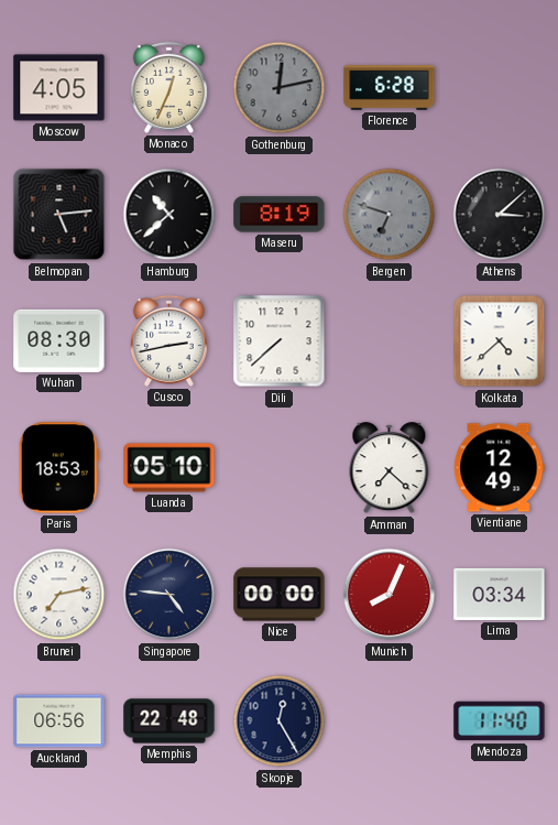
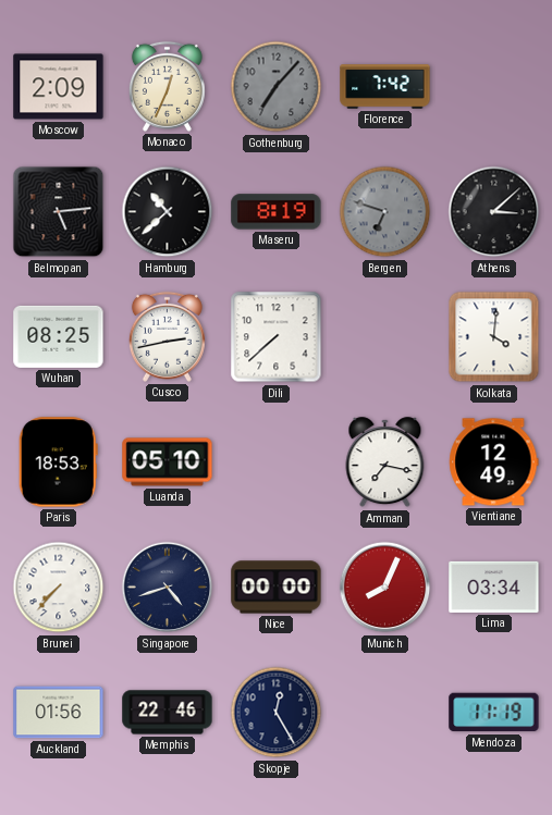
Moscow: 4:05 -> 2:09
Gothenburg: 12:13 -> 7:07
Florence: 6:28 -> 7:42
Wuhan: 08:30 -> 08:25
Kolkata: 4:38 -> 4:01
Amman: 7:22 -> 7:17
Brunei: 7:13 -> 7:37
Singapore: 4:46 -> 4:42
Auckland: 06:56 -> 01:56
Memphis: 22:48 -> 22:46
Mendoza: 11:40 -> 11:19
